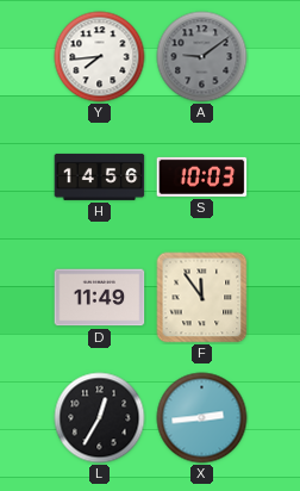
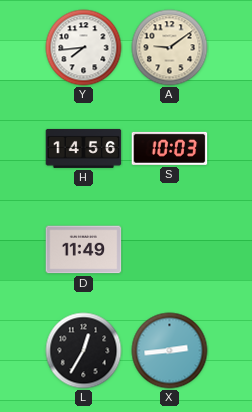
A dial: grey -> cream
F: 11:54 -> none
